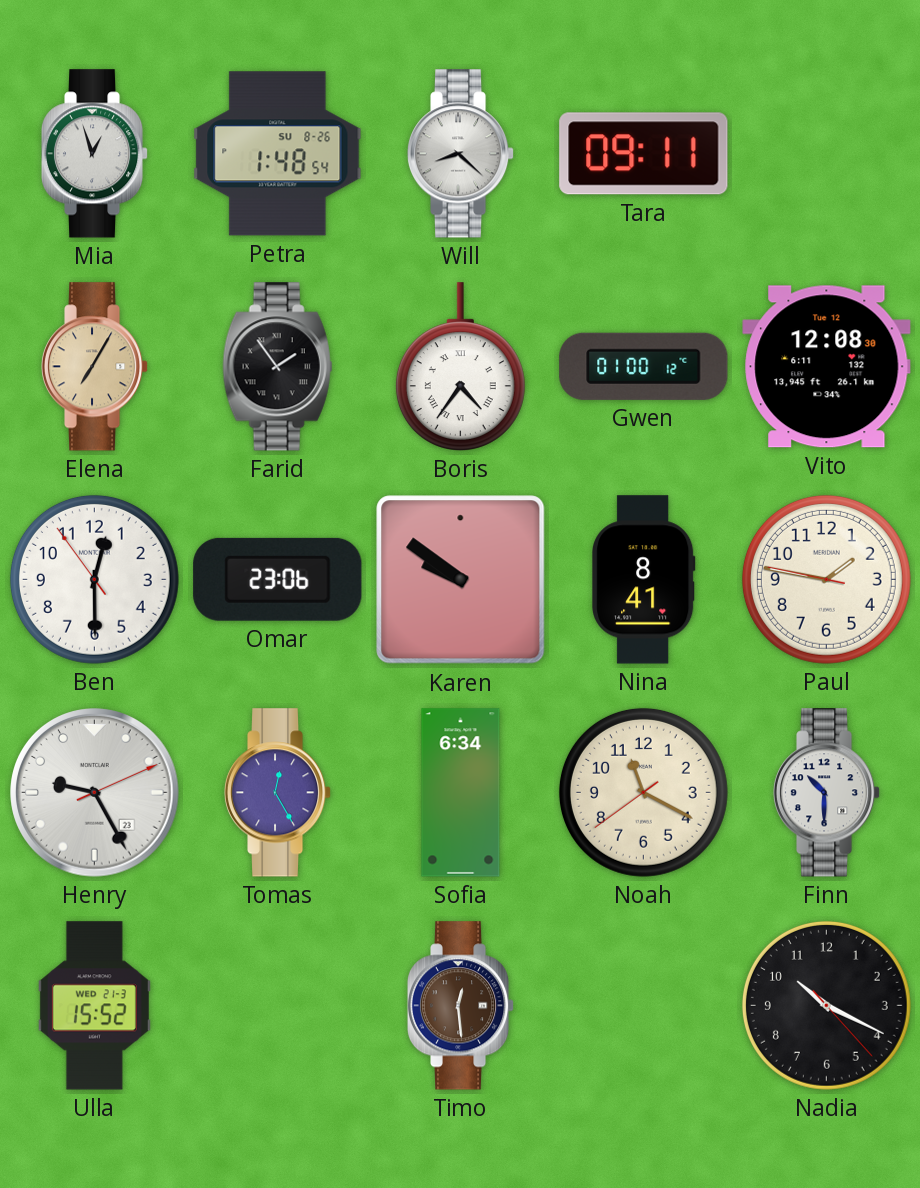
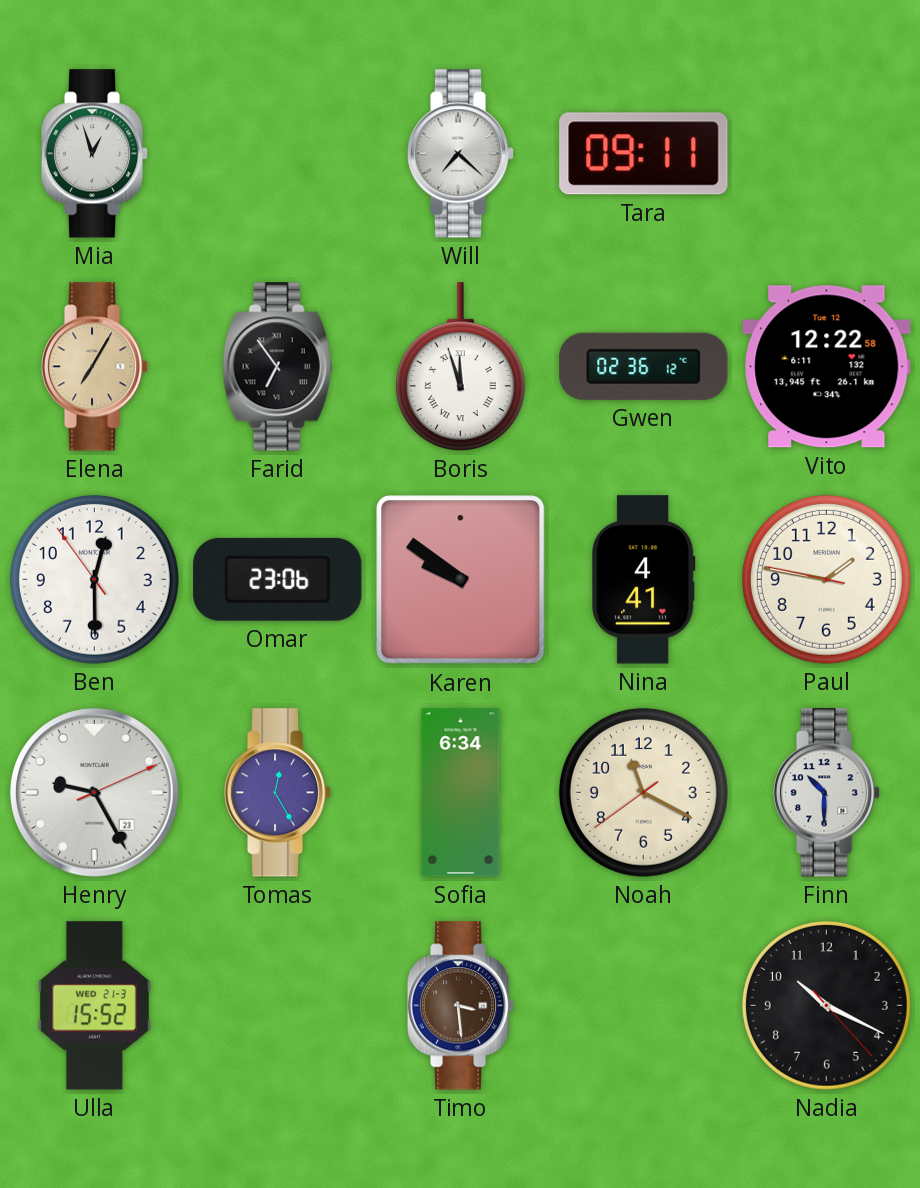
Petra: 1:48 -> none
Will: 8:22 -> 7:22
Farid: 1:54 -> 6:54
Boris: 4:36 -> 11:57
Gwen: 01:00 -> 02:36
Vito: 12:08 -> 12:22
Nina: 8:41 -> 4:41
Timo: 12:29 -> 3:29
